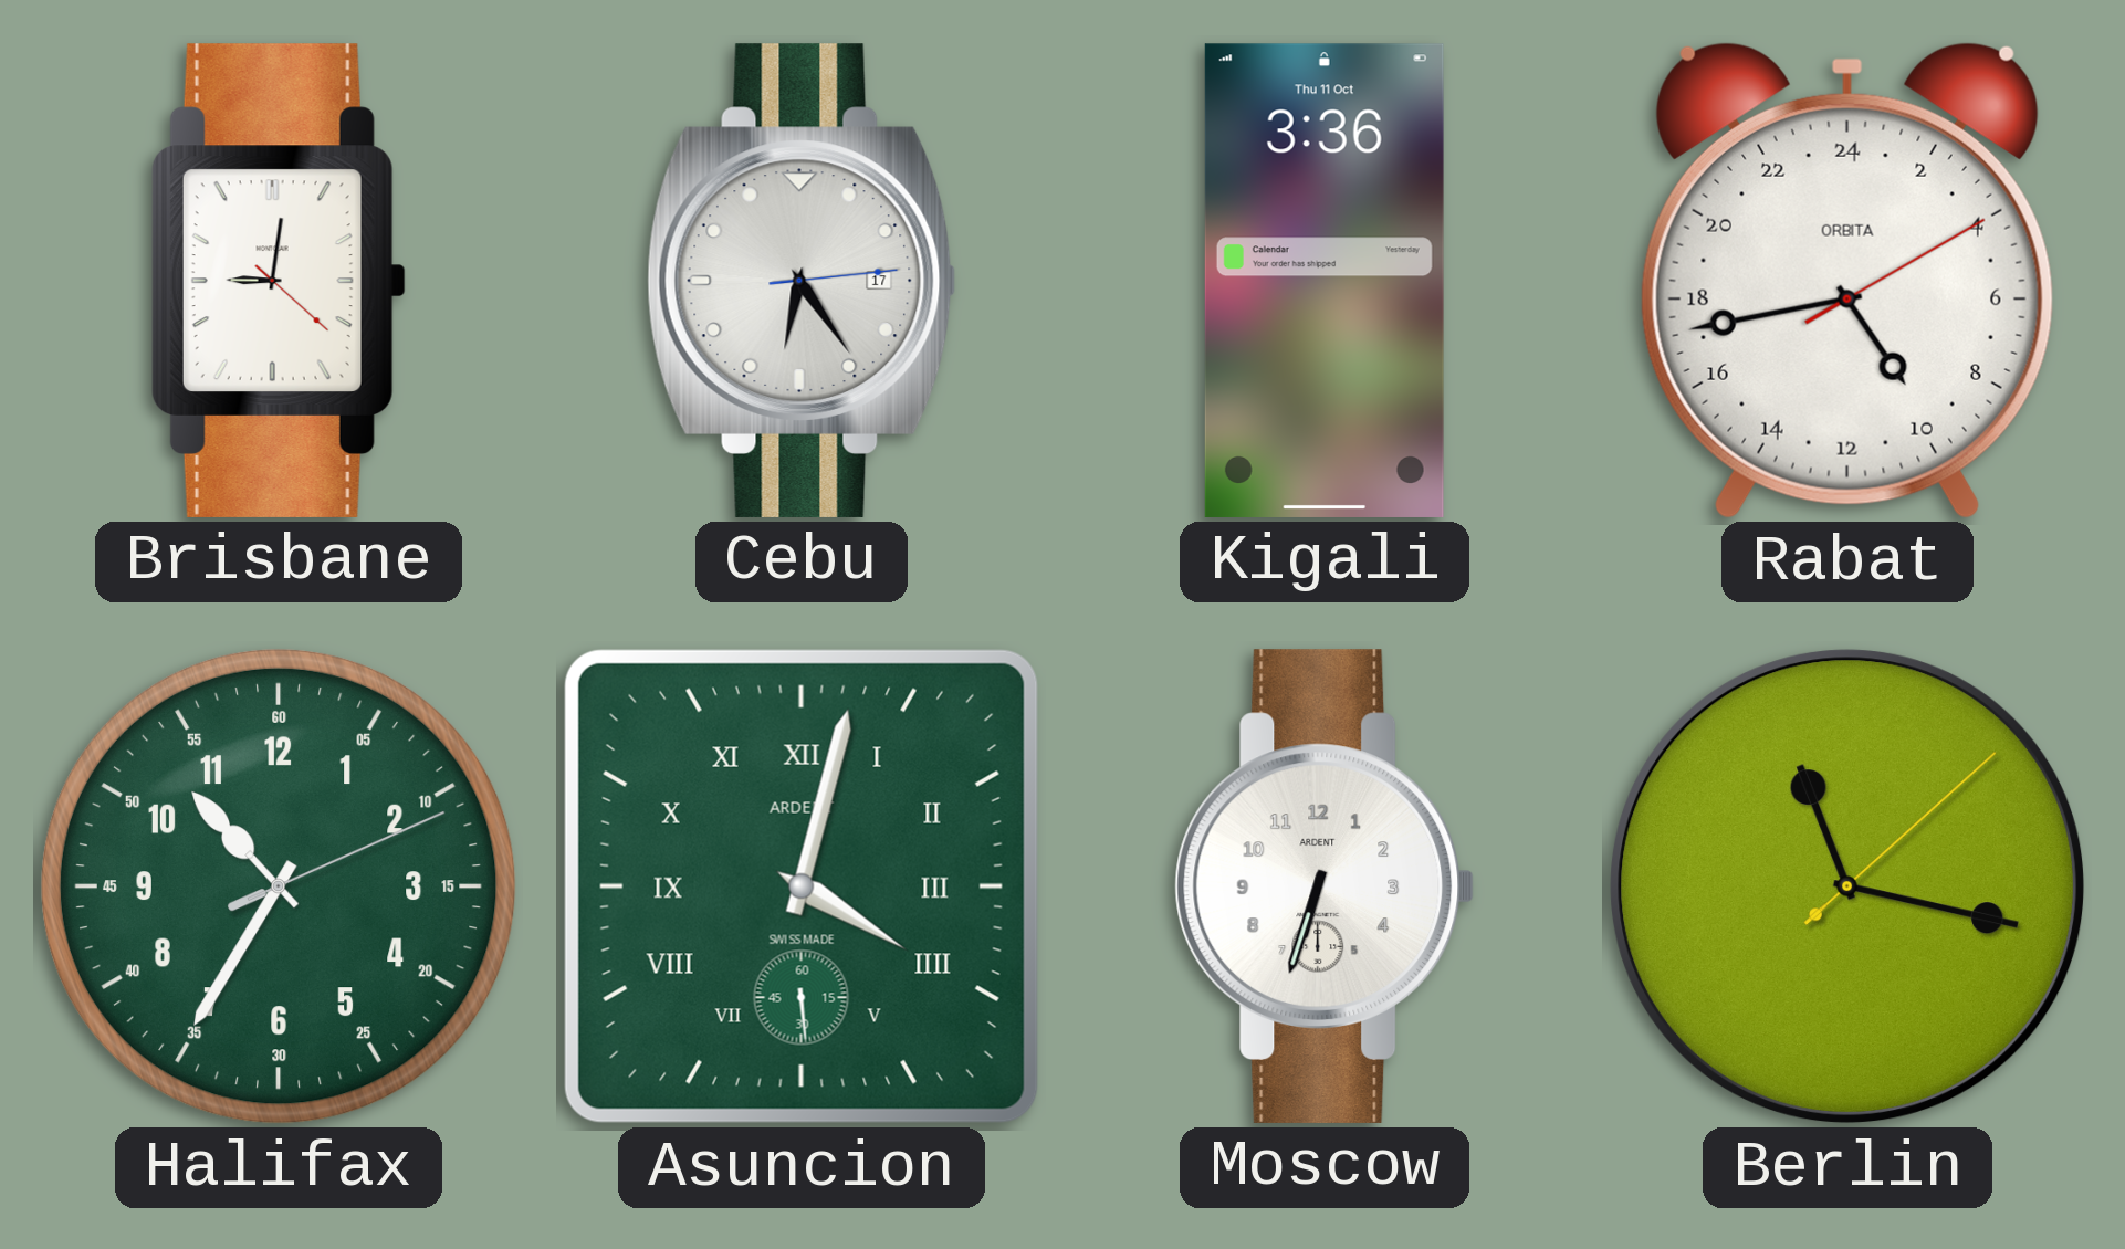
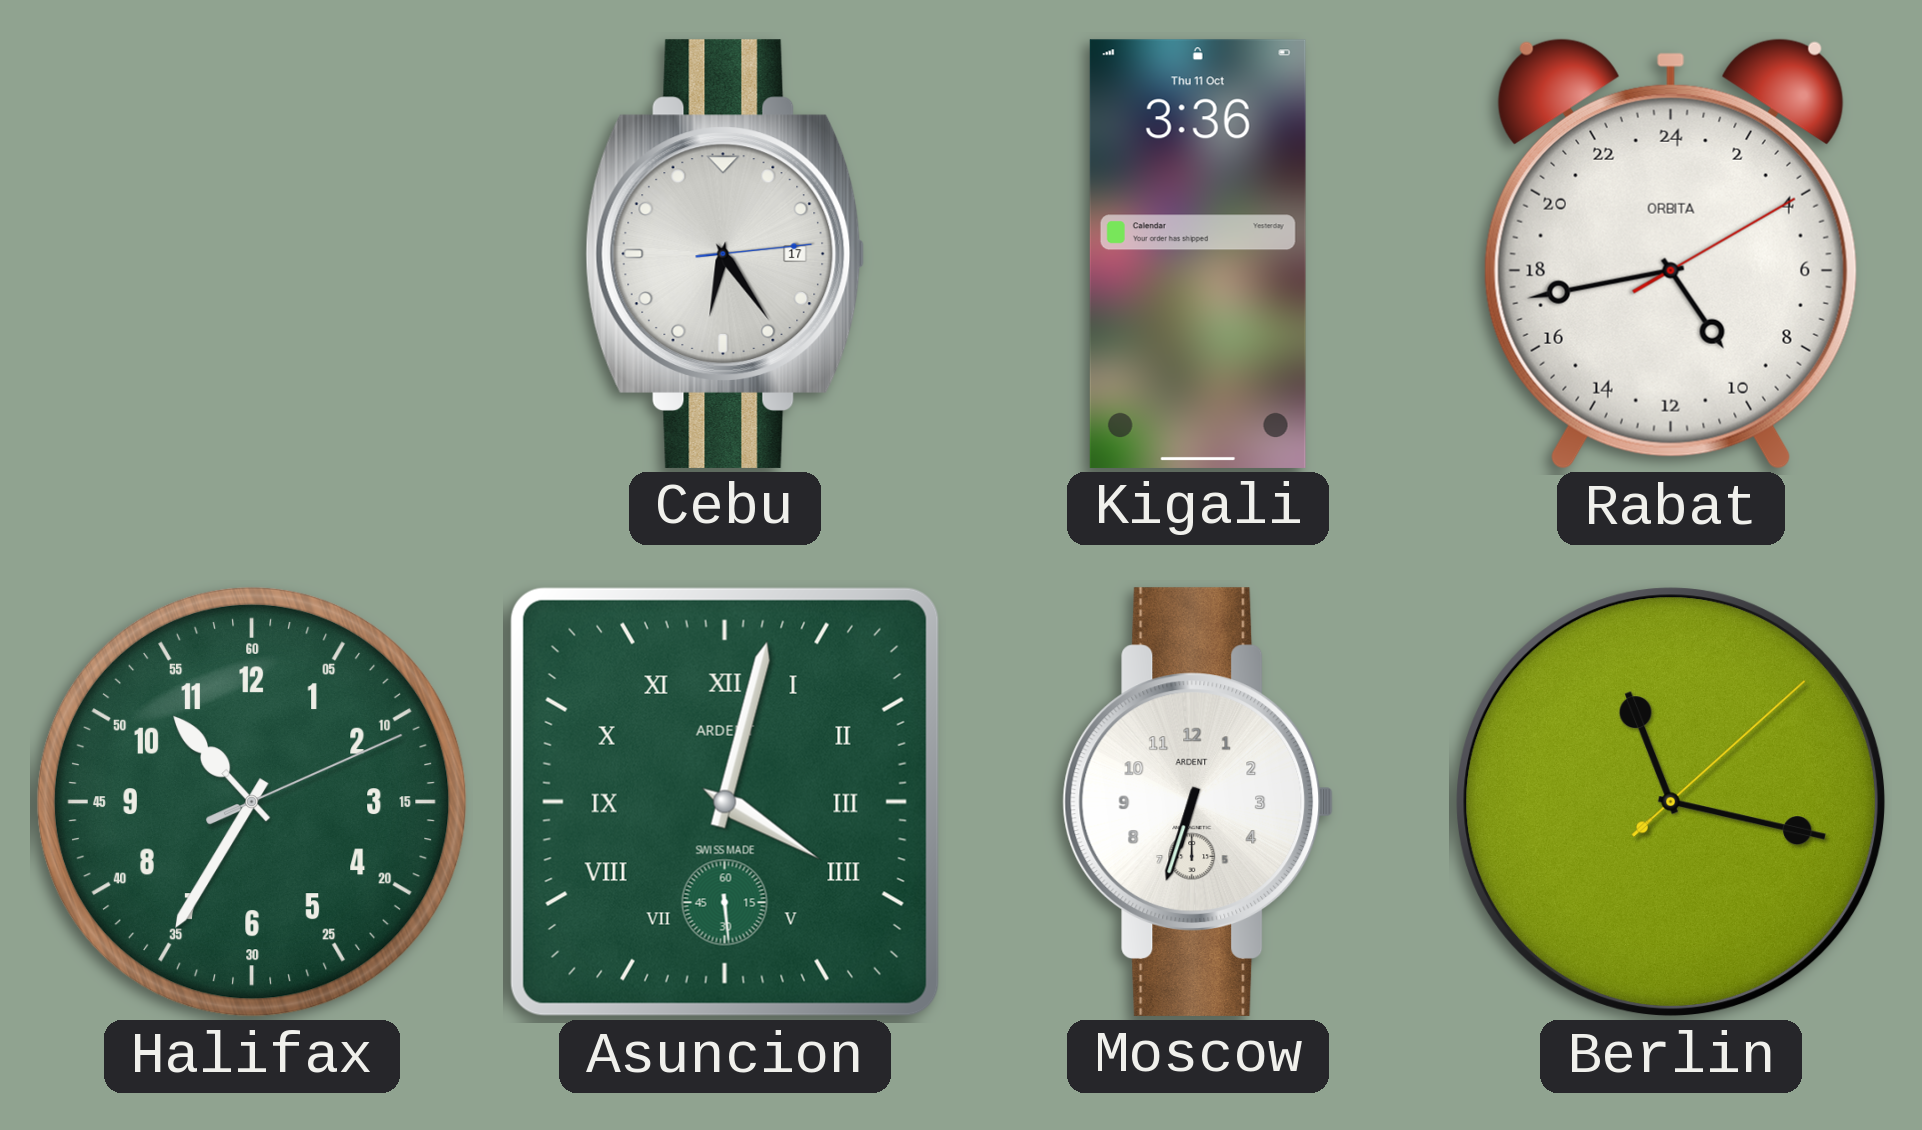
Brisbane: 9:01 -> none
